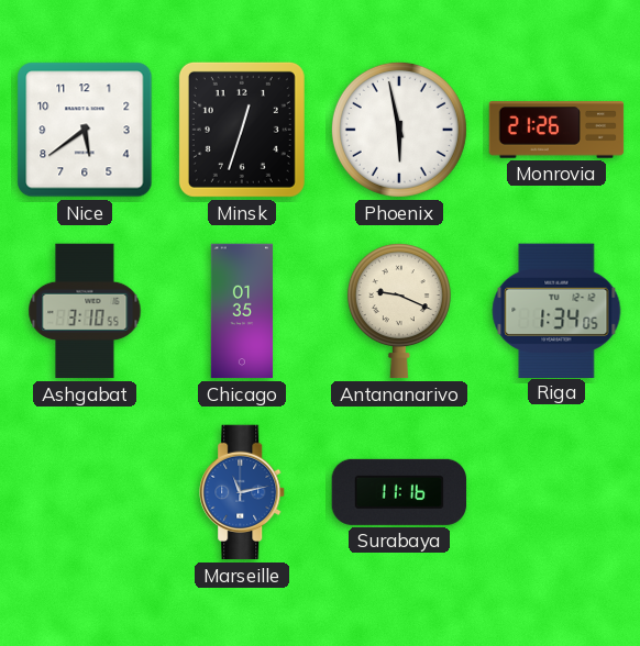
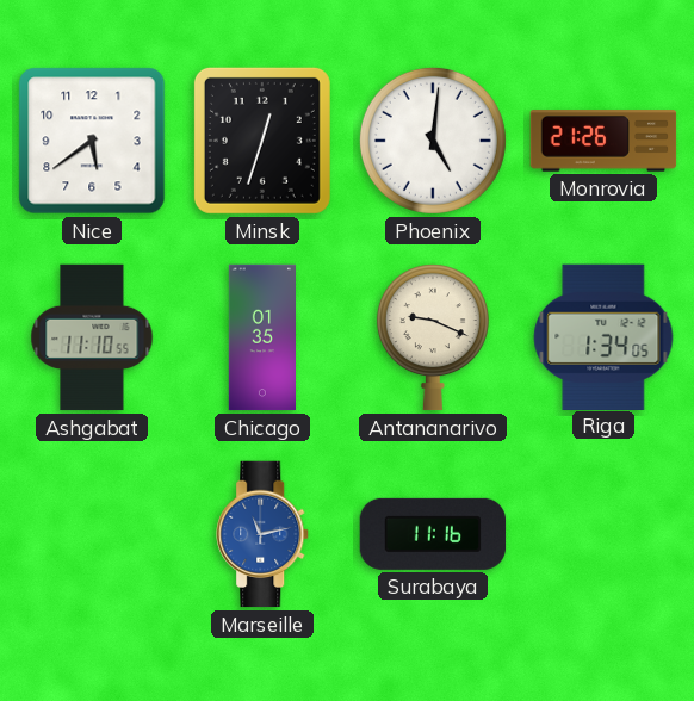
Phoenix: 5:58 -> 5:01
Ashgabat: 3:10 -> 11:10
